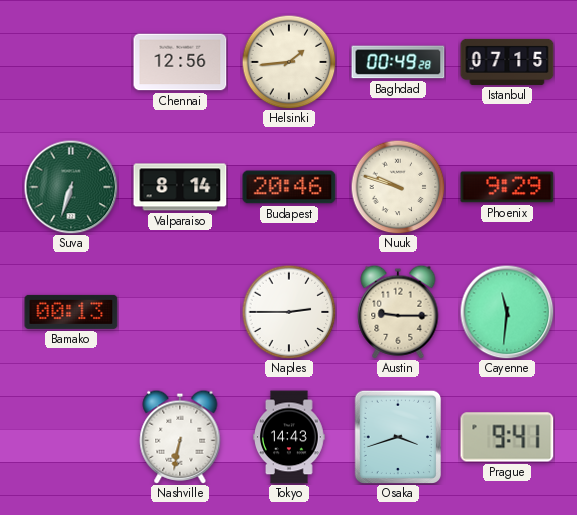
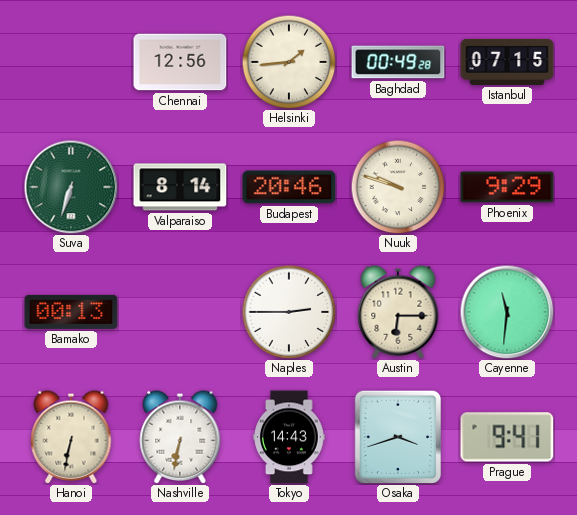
Austin: 9:15 -> 6:15
Hanoi: none -> 6:32
